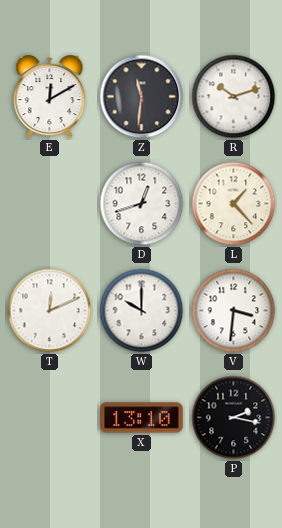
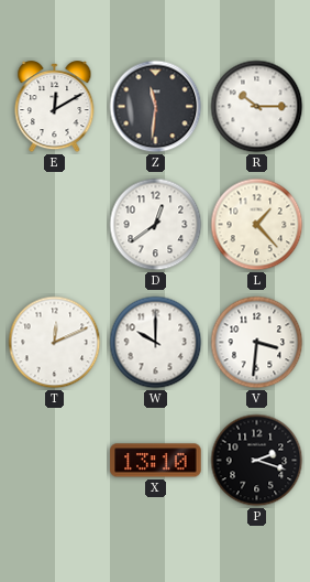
R: 10:12 -> 10:15
D: 12:42 -> 12:39
P: 2:17 -> 2:18
